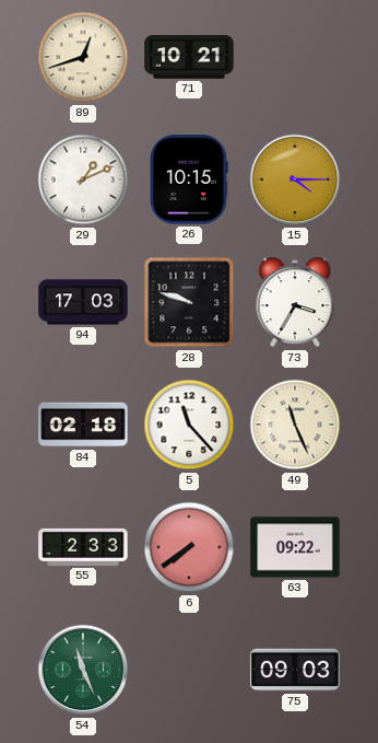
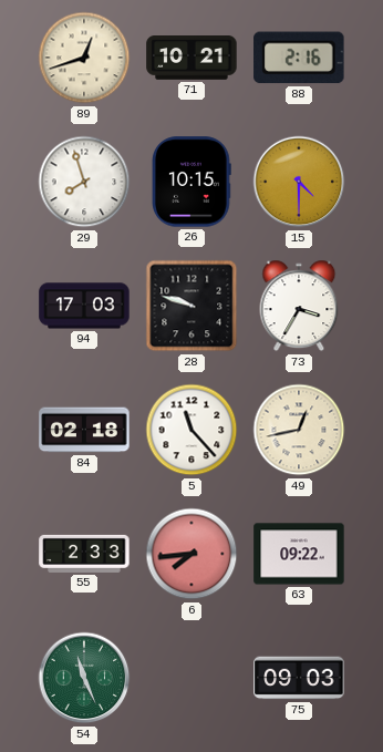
88: none -> 2:16
29: 1:11 -> 7:57
15: 4:15 -> 4:30
49: 11:26 -> 12:43
6: 7:39 -> 7:44
